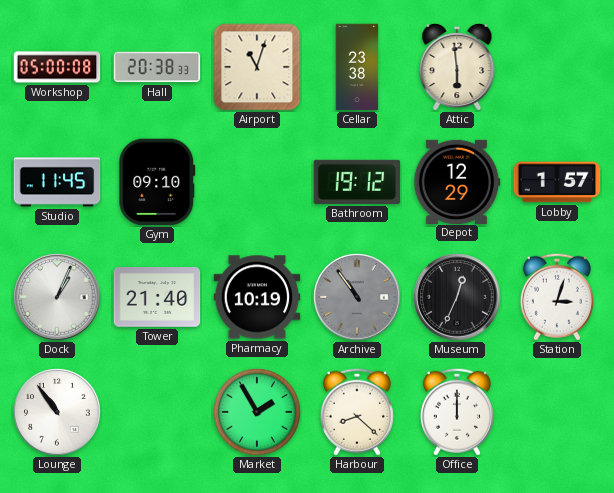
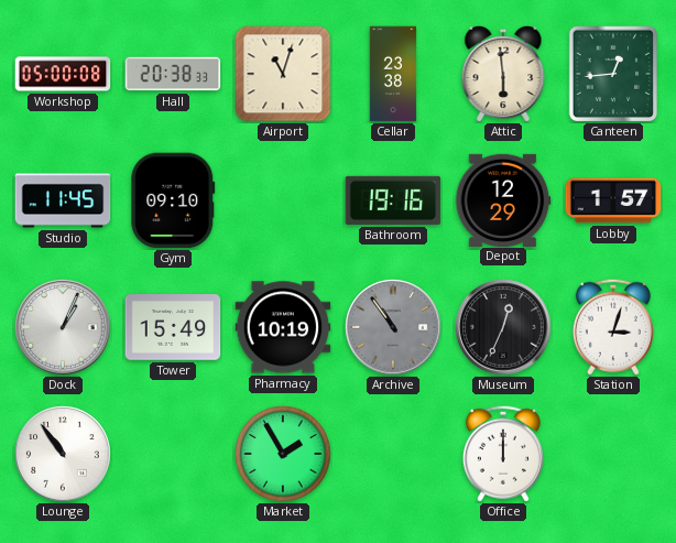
Canteen: none -> 12:44
Bathroom: 19:12 -> 19:16
Tower: 21:40 -> 15:49
Harbour: 8:22 -> none
